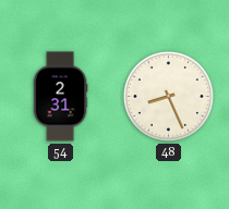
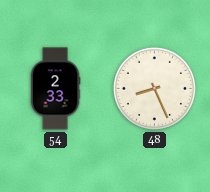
54: 2:31 -> 2:33
